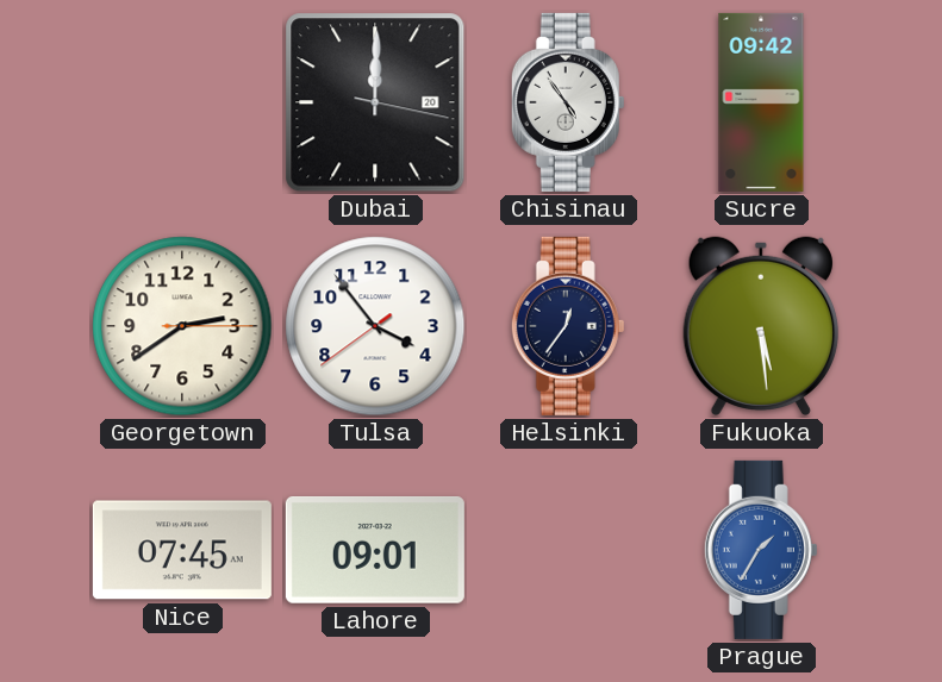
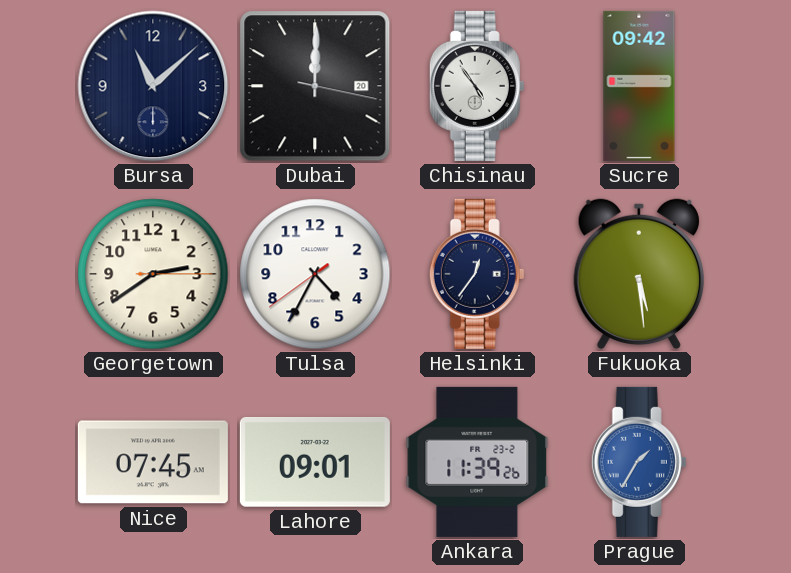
Bursa: none -> 11:08
Tulsa: 3:53 -> 4:34
Ankara: none -> 11:39
